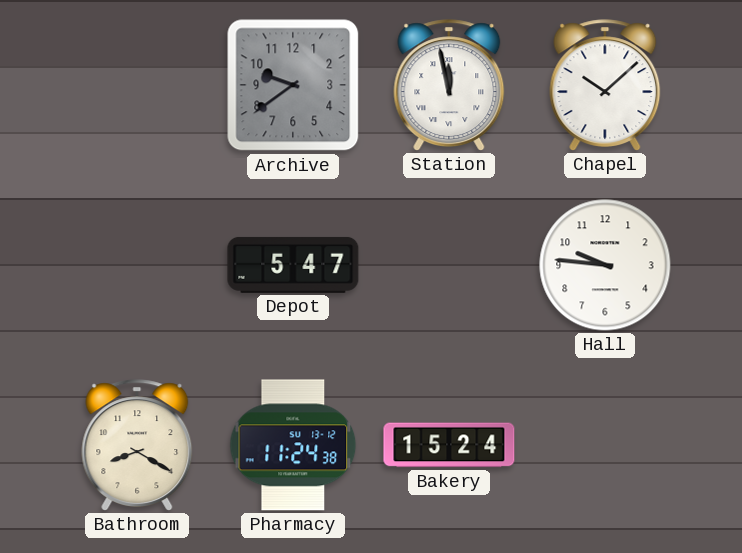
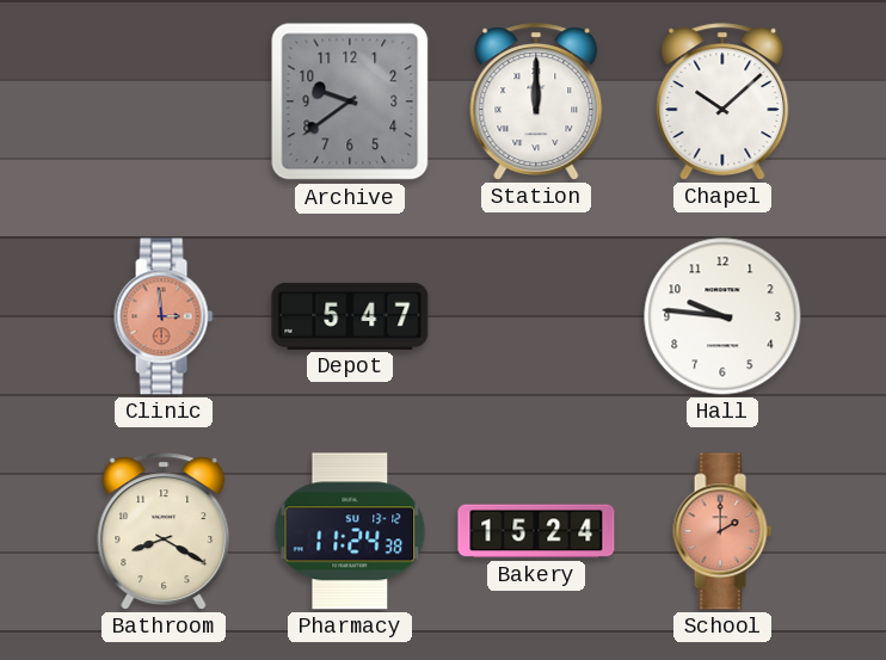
Station: 11:58 -> 12:00
Clinic: none -> 2:59
School: none -> 2:00
